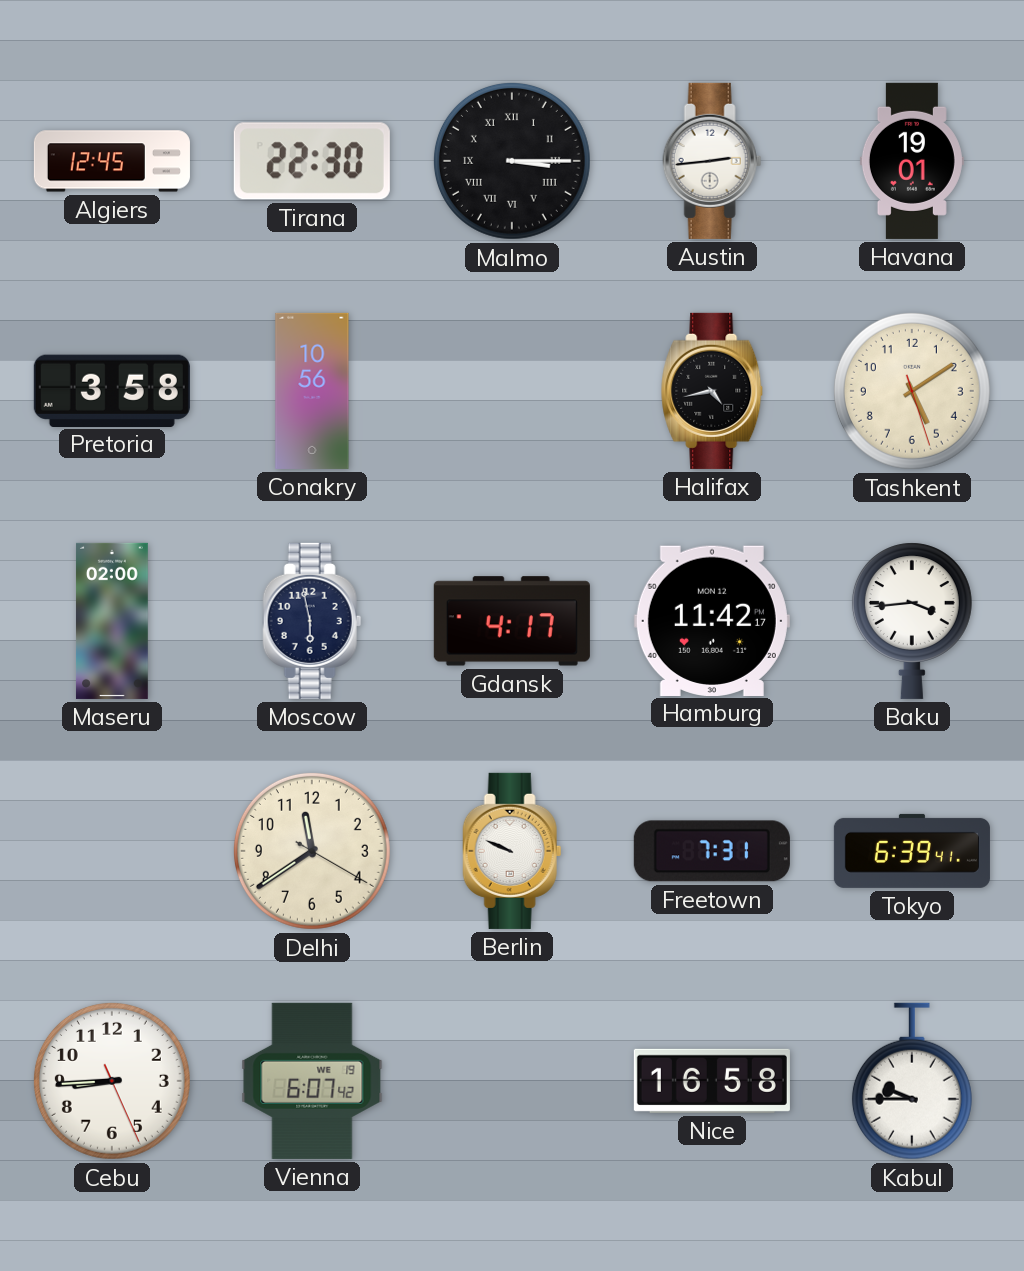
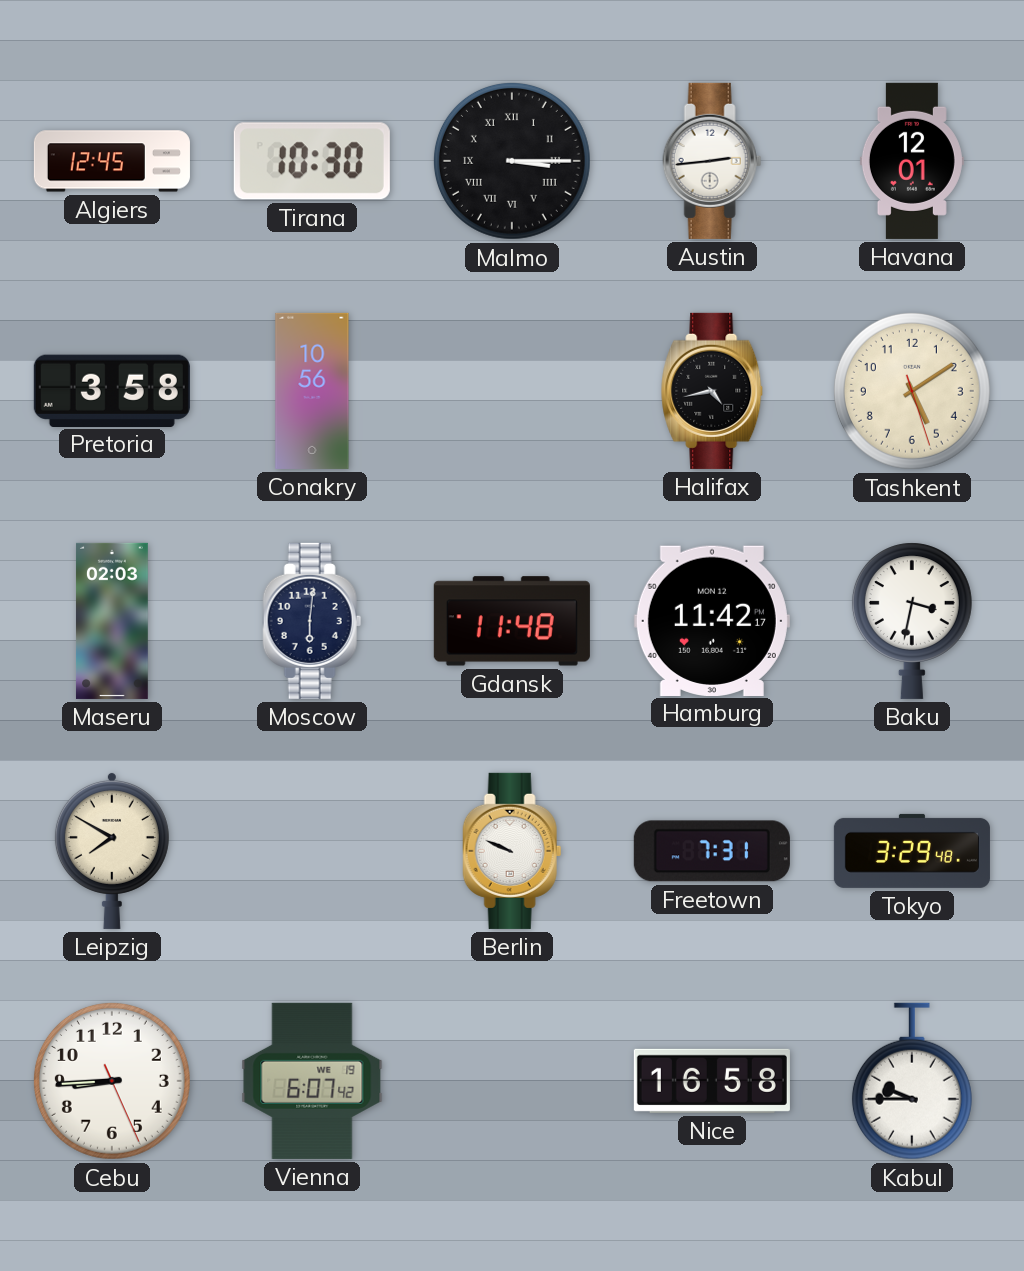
Tirana: 22:30 -> 10:30
Havana: 19:01 -> 12:01
Maseru: 02:00 -> 02:03
Moscow: 5:58 -> 6:01
Gdansk: 4:17 -> 11:48
Baku: 3:44 -> 3:32
Leipzig: none -> 7:50
Delhi: 11:39 -> none
Tokyo: 6:39 -> 3:29
